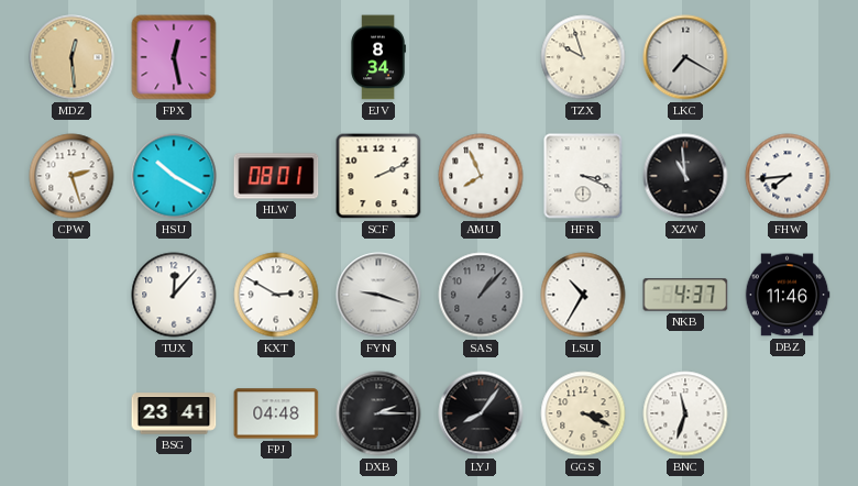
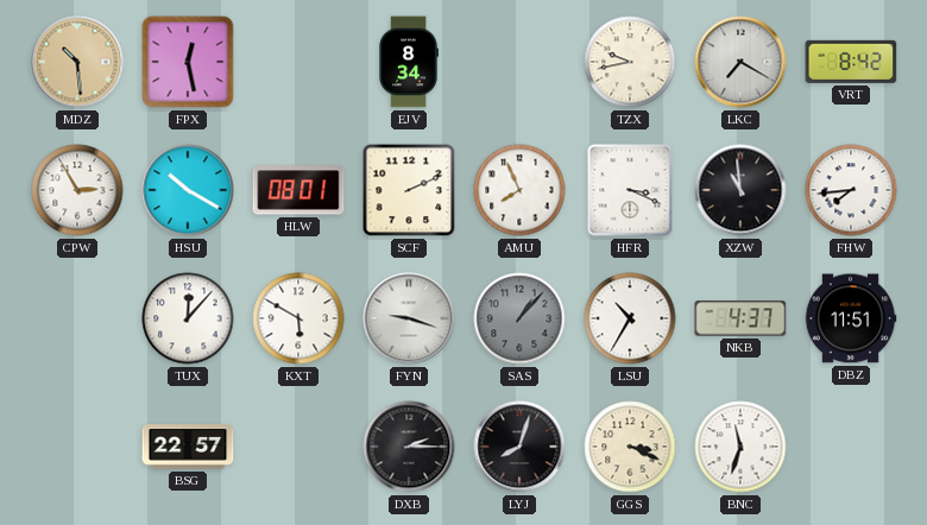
MDZ: 12:29 -> 10:29
TZX: 9:57 -> 9:43
VRT: none -> 8:42
CPW: 2:27 -> 2:55
KXT: 2:50 -> 5:50
DBZ: 11:46 -> 11:51
BSG: 23:41 -> 22:57
FPJ: 04:48 -> none
LYJ: 8:06 -> 8:03
